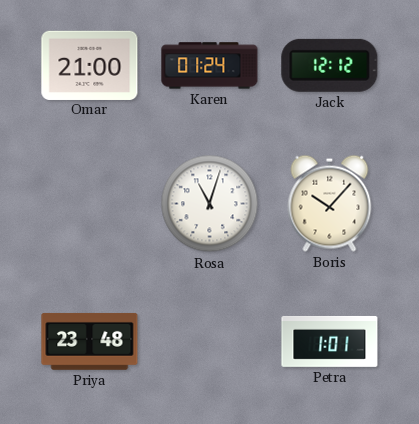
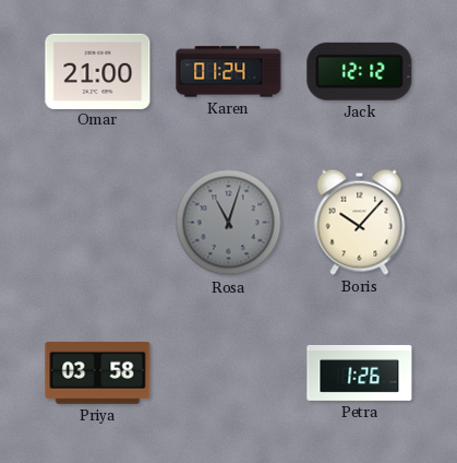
Rosa dial: white -> grey
Priya: 23:48 -> 03:58
Petra: 1:01 -> 1:26
